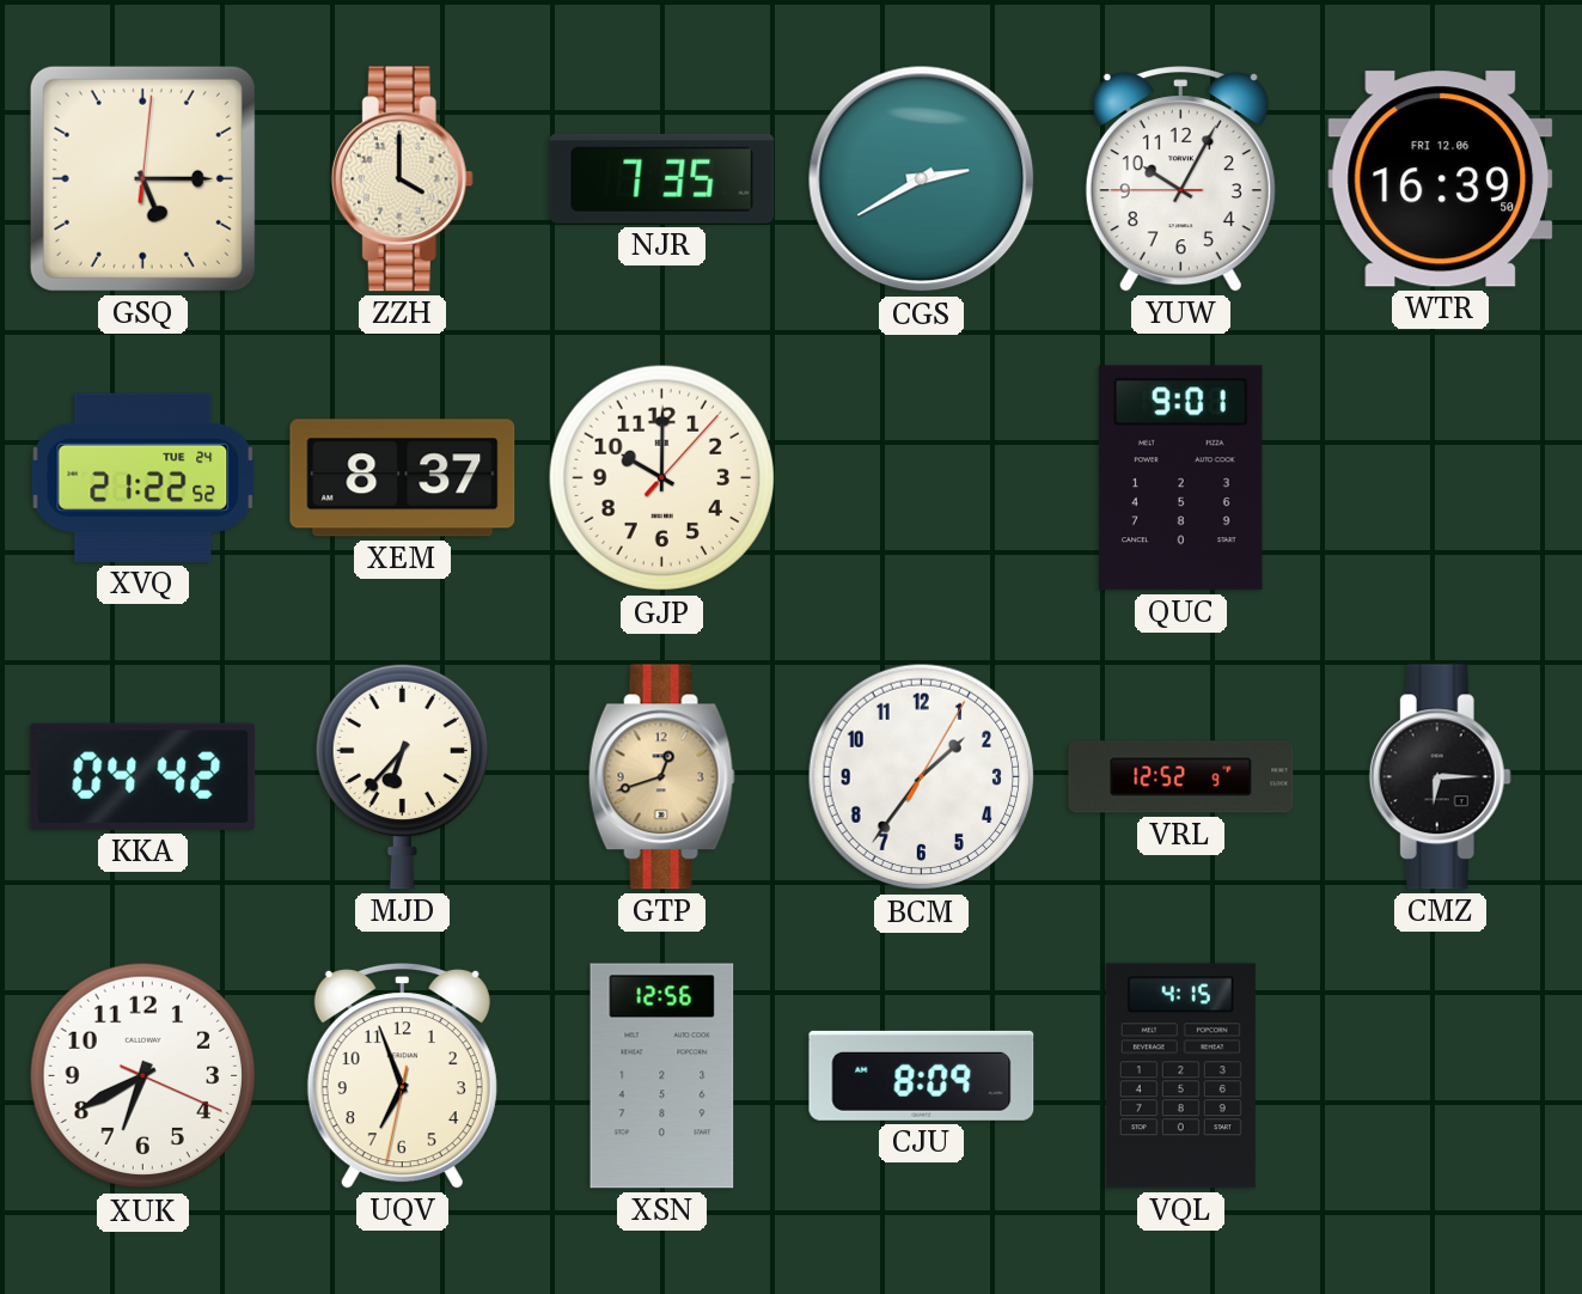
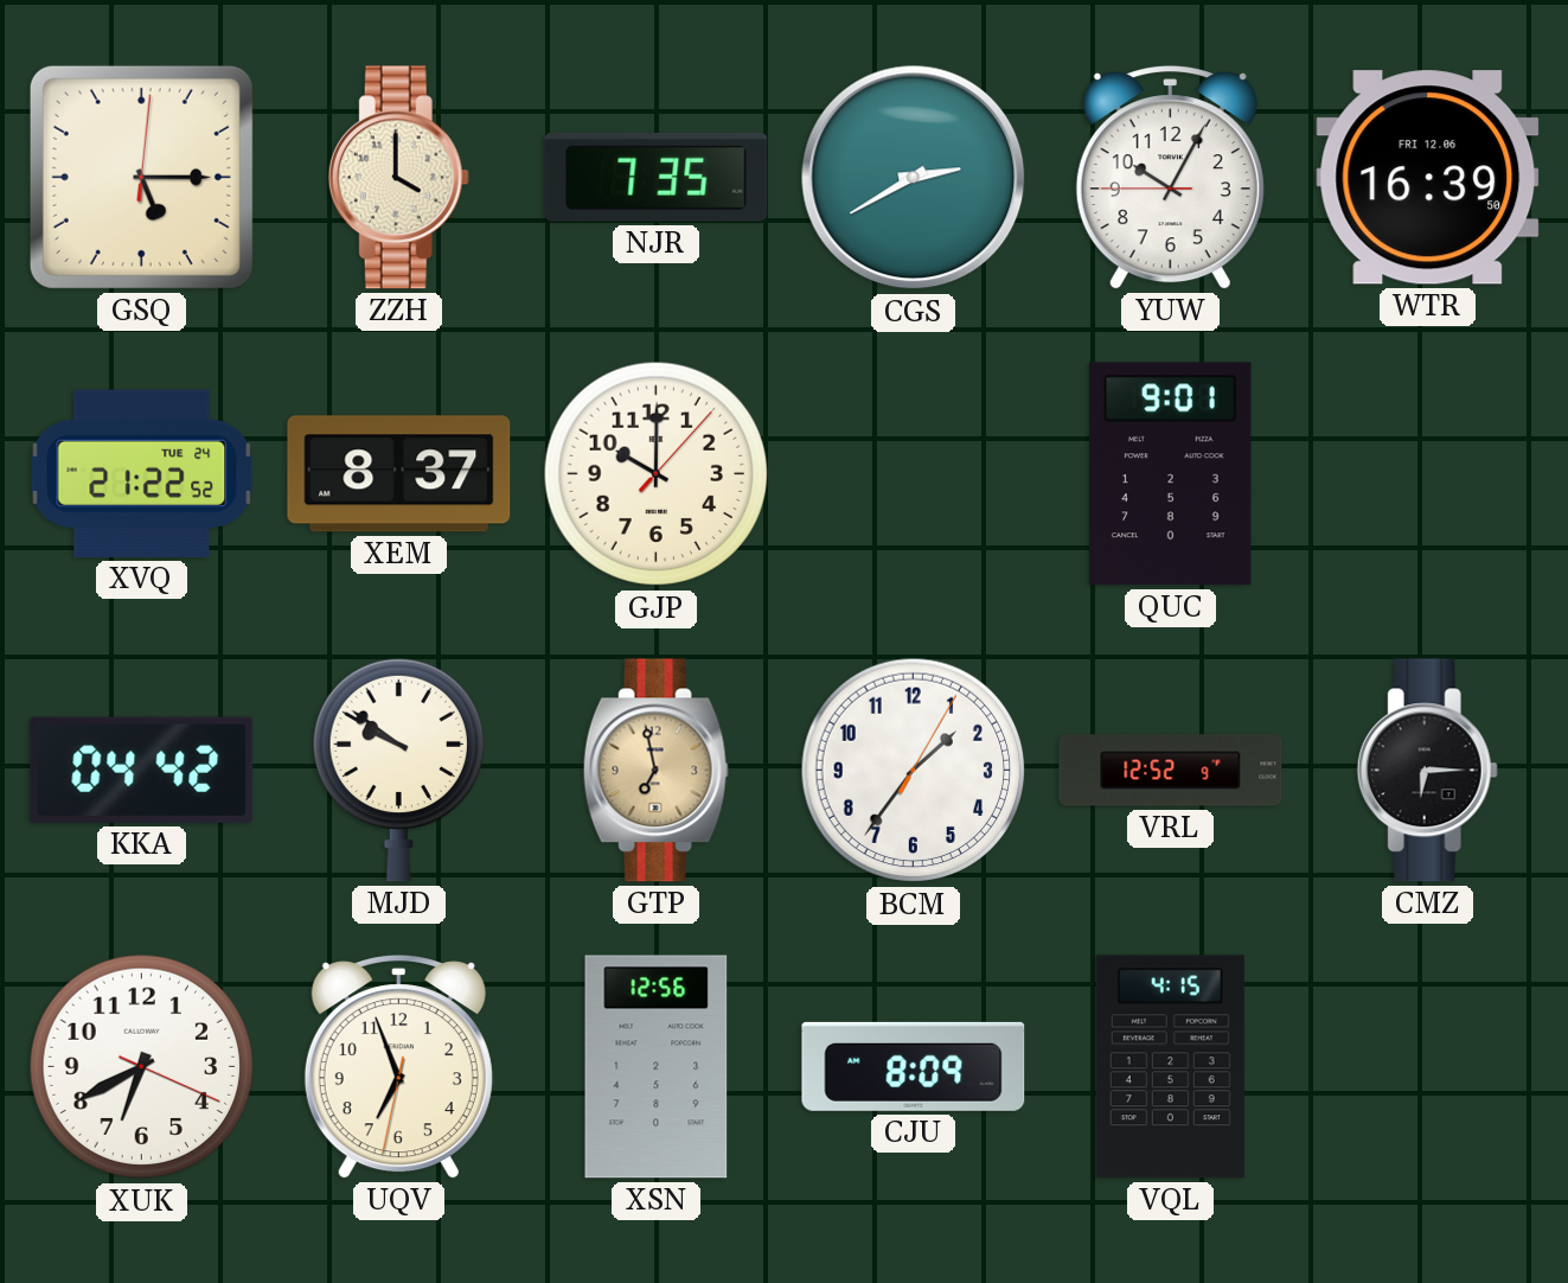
MJD: 6:37 -> 9:51
GTP: 12:42 -> 6:58
